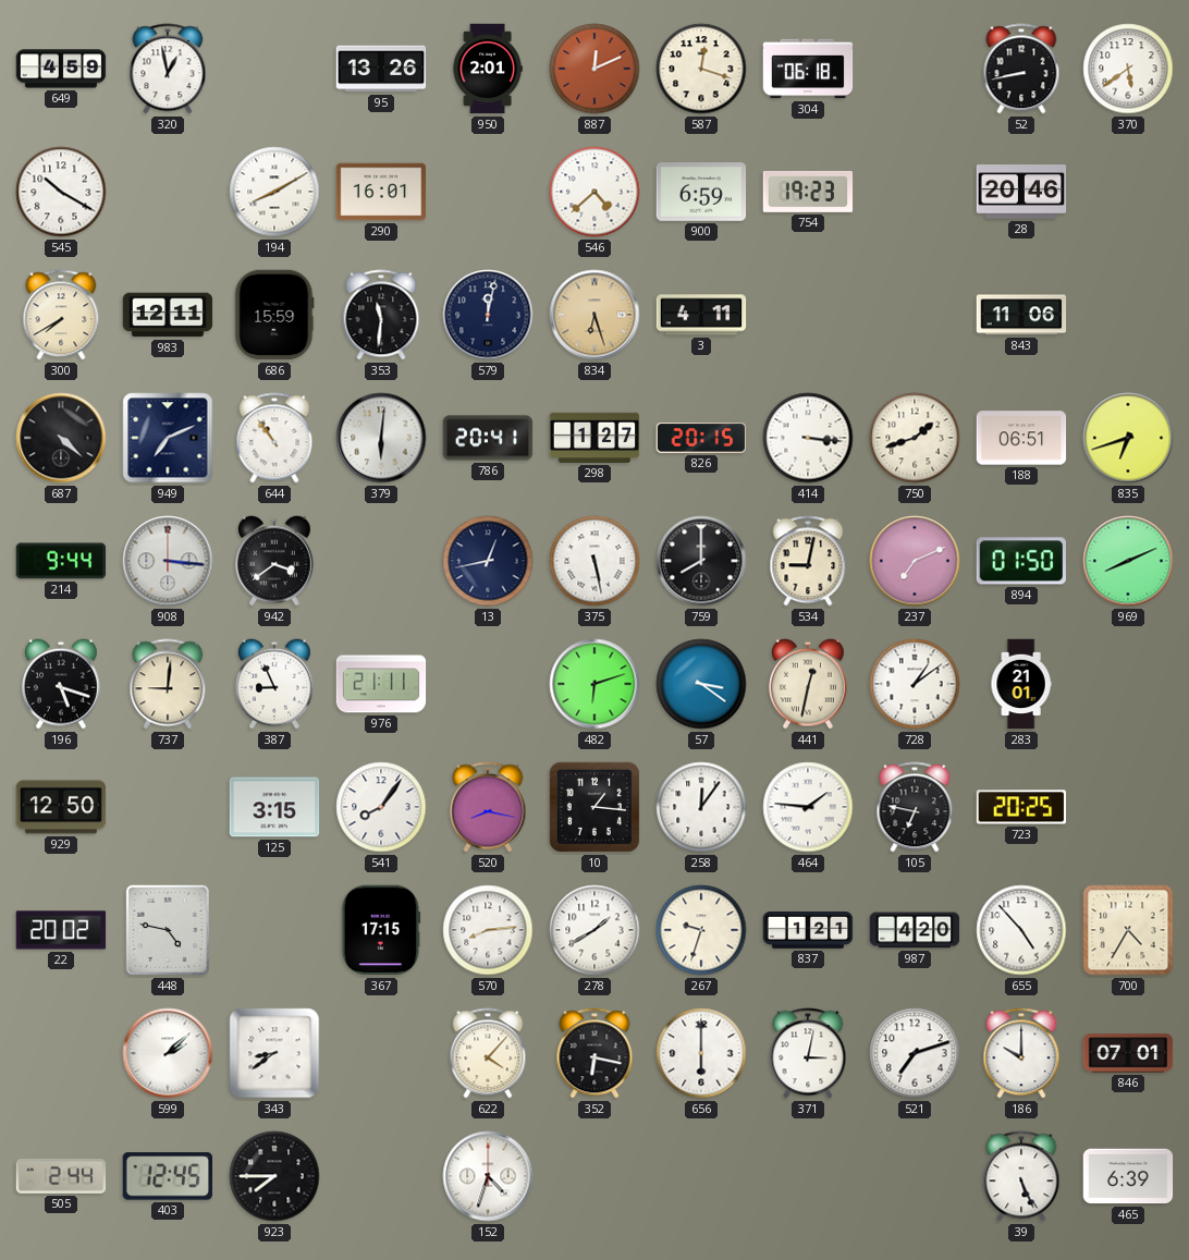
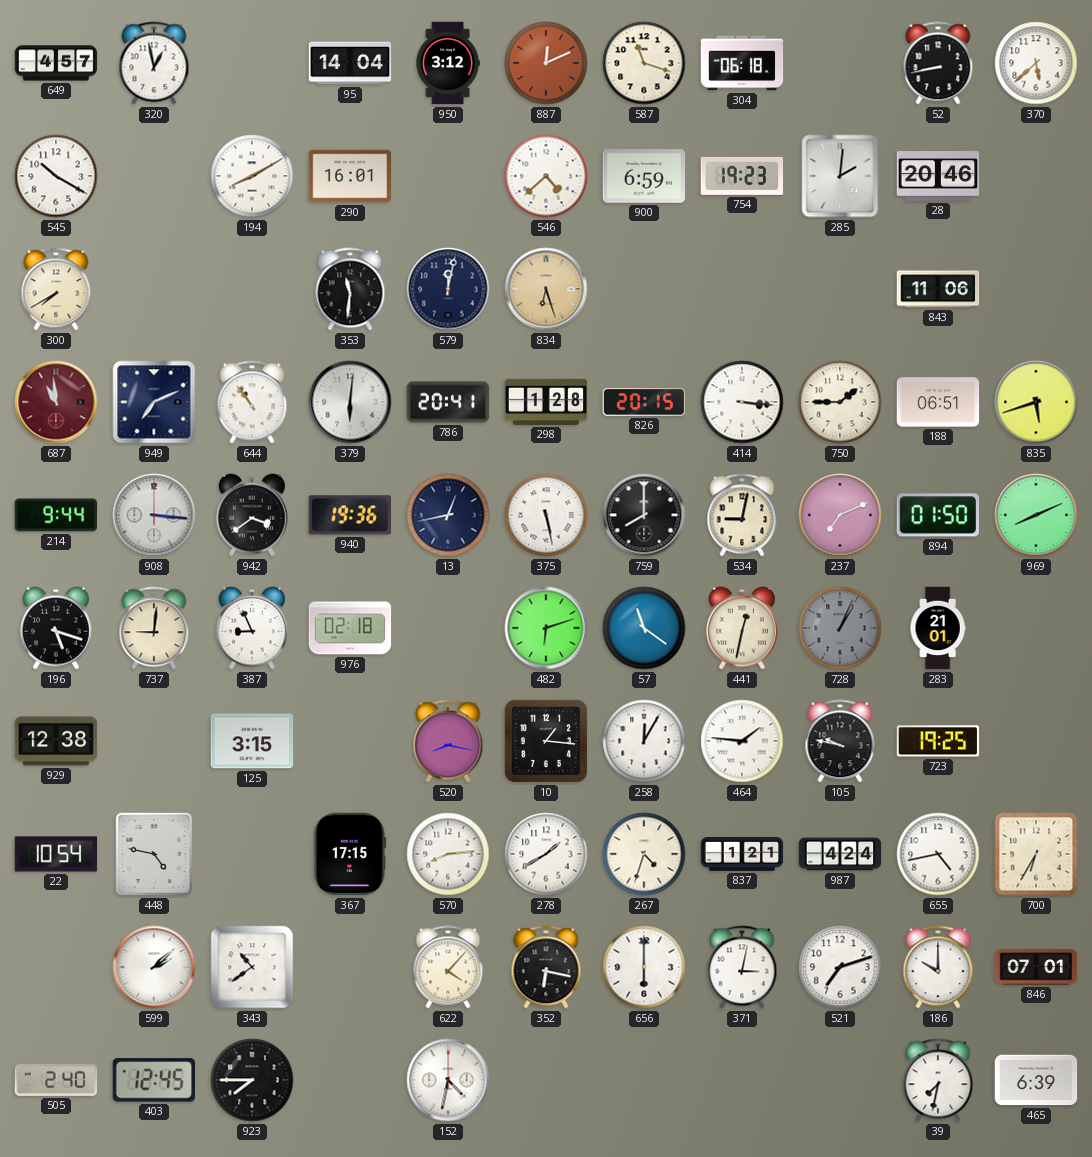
649: 4:59 -> 4:57
95: 13:26 -> 14:04
950: 2:01 -> 3:12
587: 12:18 -> 11:18
370: 5:39 -> 5:38
285: none -> 2:01
983: 12:11 -> none
686: 15:59 -> none
3: 4:11 -> none
687: 4:22 -> 10:59
687 dial: black -> burgundy
298: 1:27 -> 1:28
750: 1:42 -> 1:45
835: 6:42 -> 5:42
940: none -> 19:36
976: 21:11 -> 02:18
57: 3:21 -> 11:21
728: 1:09 -> 1:04
728 dial: white -> grey
929: 12:50 -> 12:38
541: 8:06 -> none
258: 12:06 -> 12:05
105: 6:47 -> 9:47
723: 20:25 -> 19:25
22: 20:02 -> 10:54
267: 9:33 -> 4:33
987: 4:20 -> 4:24
655: 4:53 -> 4:43
700: 4:35 -> 6:35
343: 8:39 -> 10:39
505: 2:44 -> 2:40
152: 4:33 -> 4:32
39: 5:26 -> 7:32
